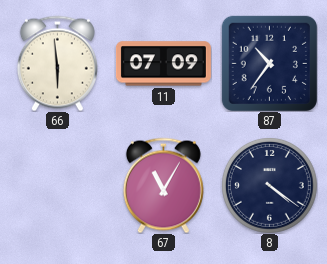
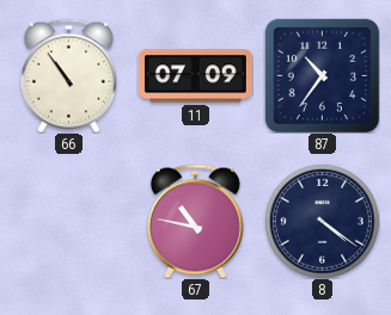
66: 5:59 -> 10:54
67: 11:05 -> 10:47
